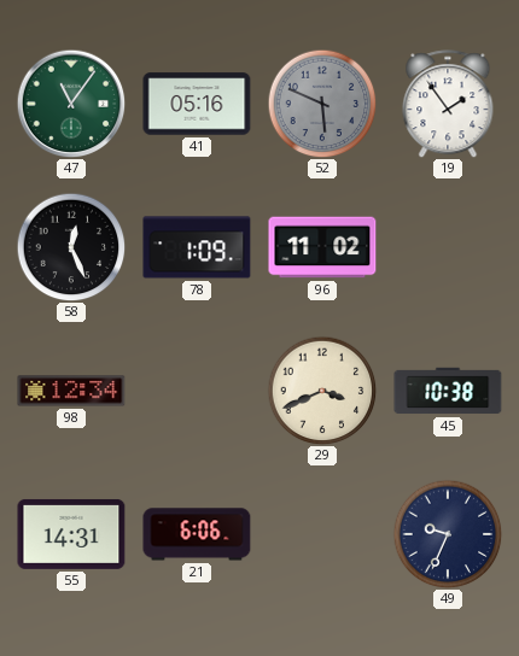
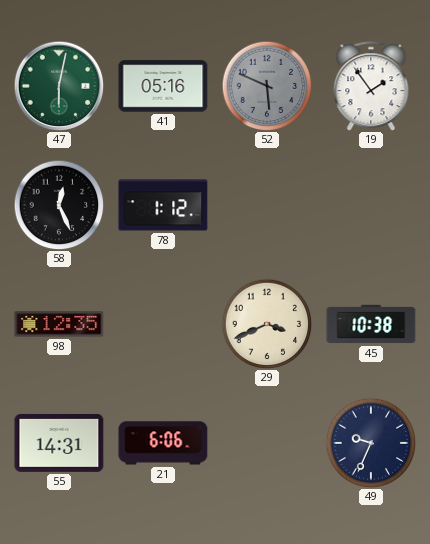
47: 11:06 -> 6:02
78: 1:09 -> 1:12
96: 11:02 -> none
98: 12:34 -> 12:35
